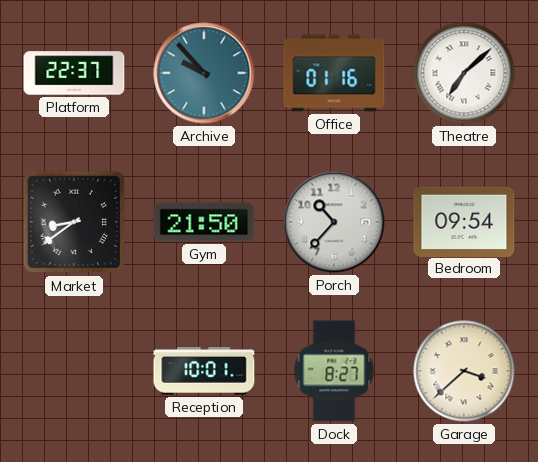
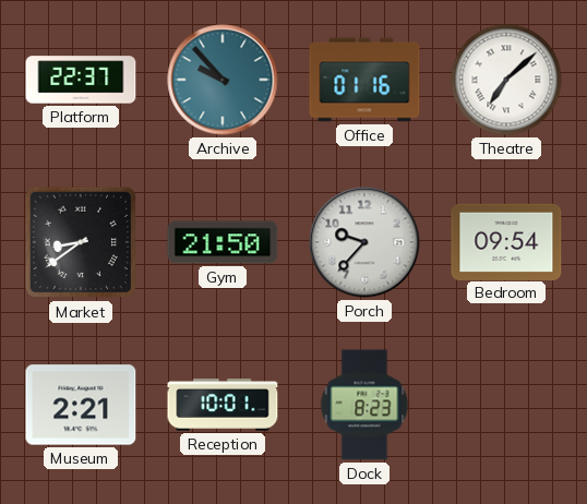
Porch: 10:37 -> 9:37
Museum: none -> 2:21
Dock: 8:27 -> 8:23
Garage: 3:38 -> none
